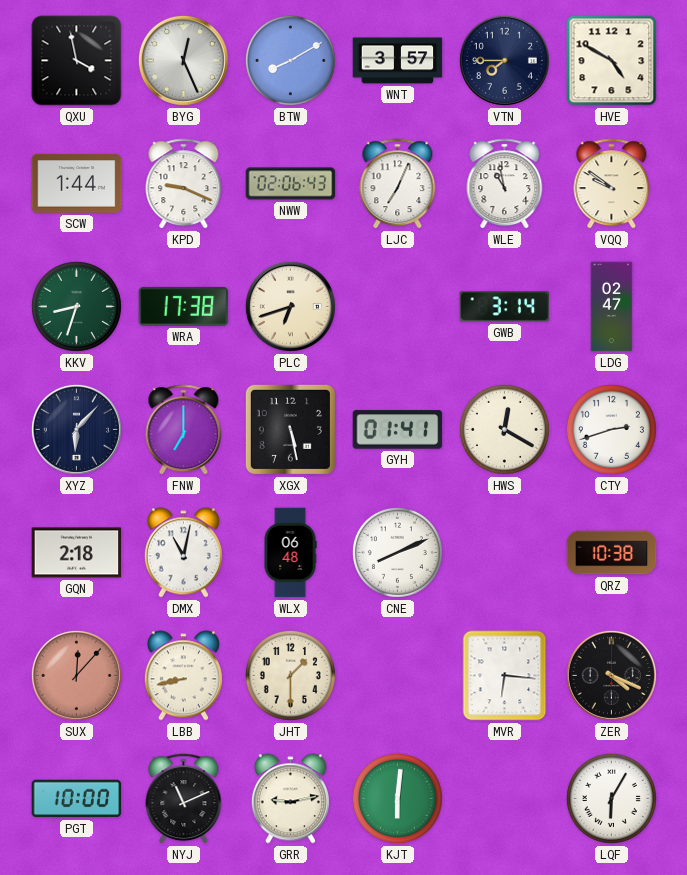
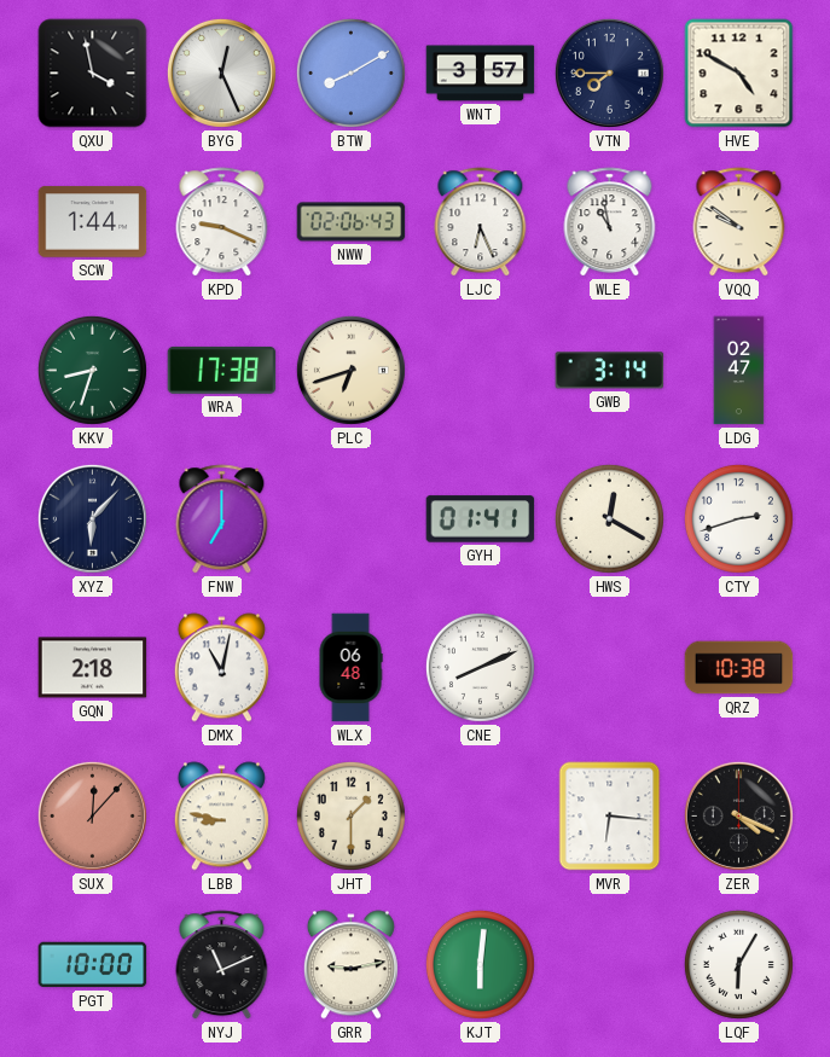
LJC: 7:04 -> 6:26
XGX: 5:28 -> none
LBB: 8:43 -> 8:47
